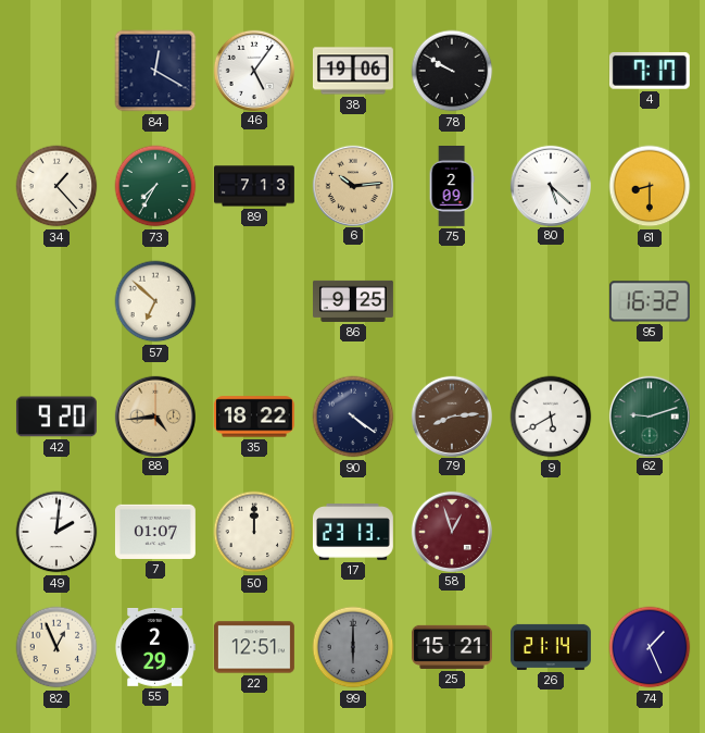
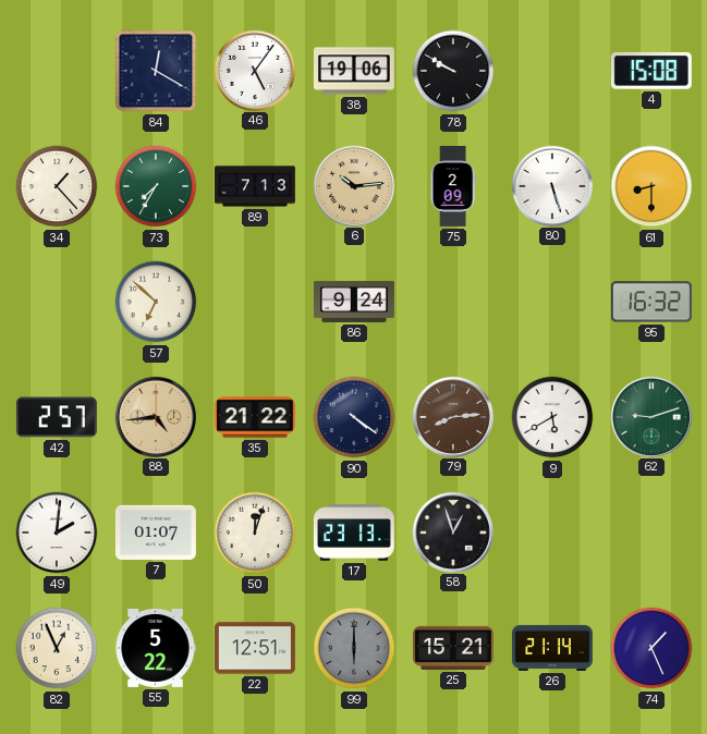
4: 7:17 -> 15:08
80: 5:22 -> 5:27
86: 9:25 -> 9:24
42: 9:20 -> 2:57
35: 18:22 -> 21:22
50: 12:00 -> 12:03
58 dial: burgundy -> black
55: 2:29 -> 5:22
